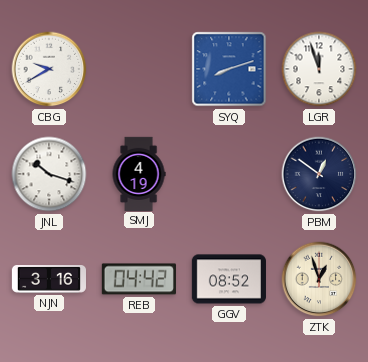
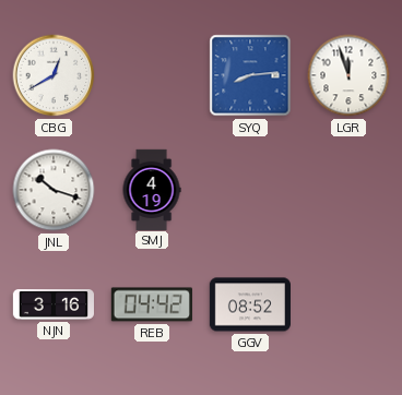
CBG: 9:40 -> 12:40
SYQ: 8:12 -> 8:14
PBM: 12:51 -> none
ZTK: 12:57 -> none
